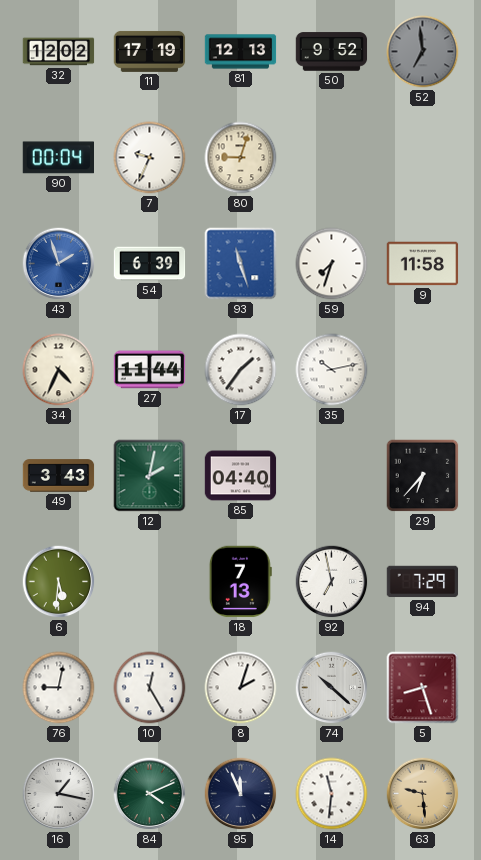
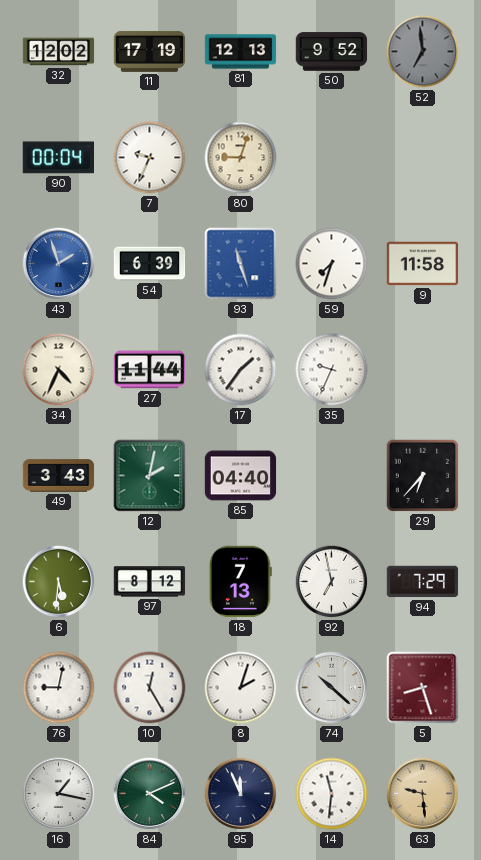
35: 10:13 -> 9:34
97: none -> 8:12
